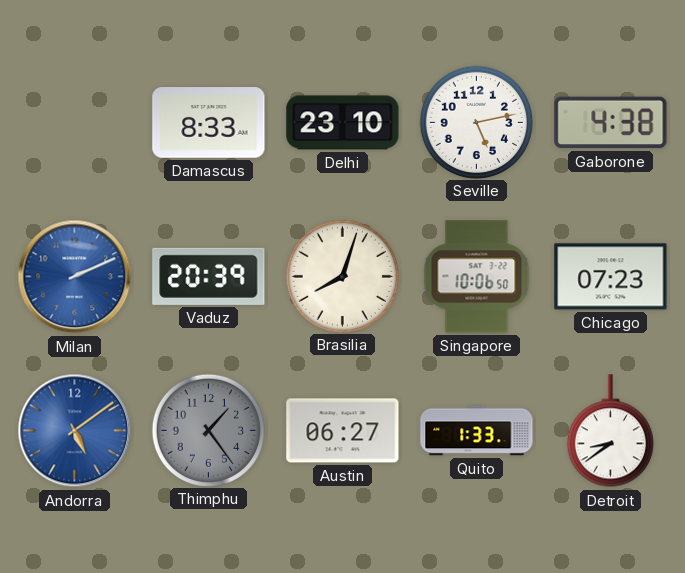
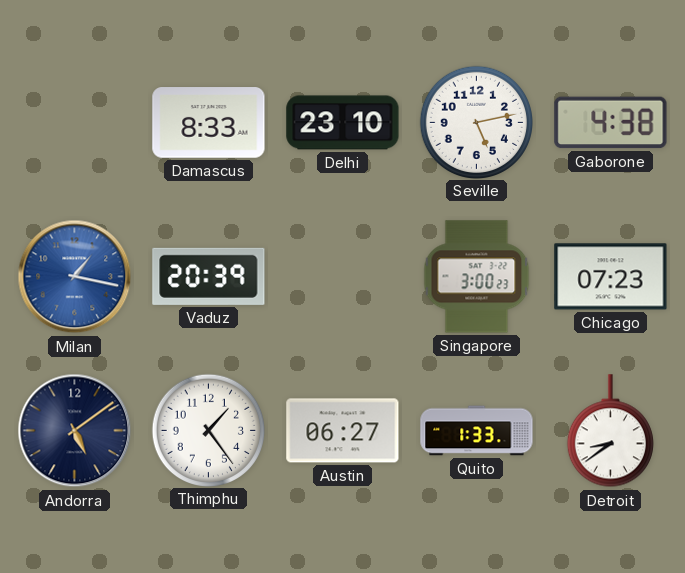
Milan: 2:11 -> 1:17
Brasilia: 8:03 -> none
Singapore: 10:06 -> 3:00
Andorra dial: blue -> navy
Thimphu dial: grey -> white
